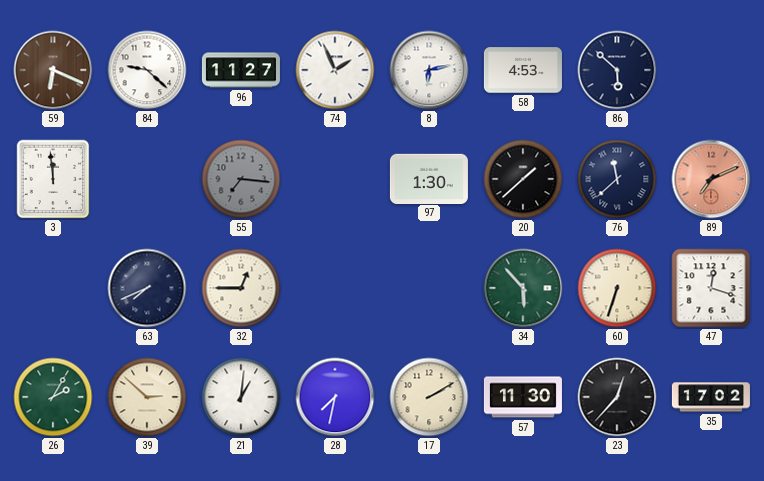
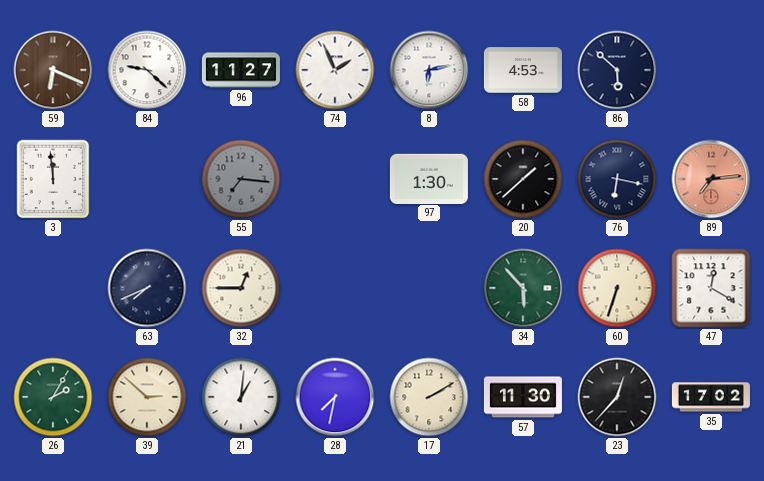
76: 11:38 -> 6:17
89: 7:11 -> 7:14
47: 12:18 -> 12:20
